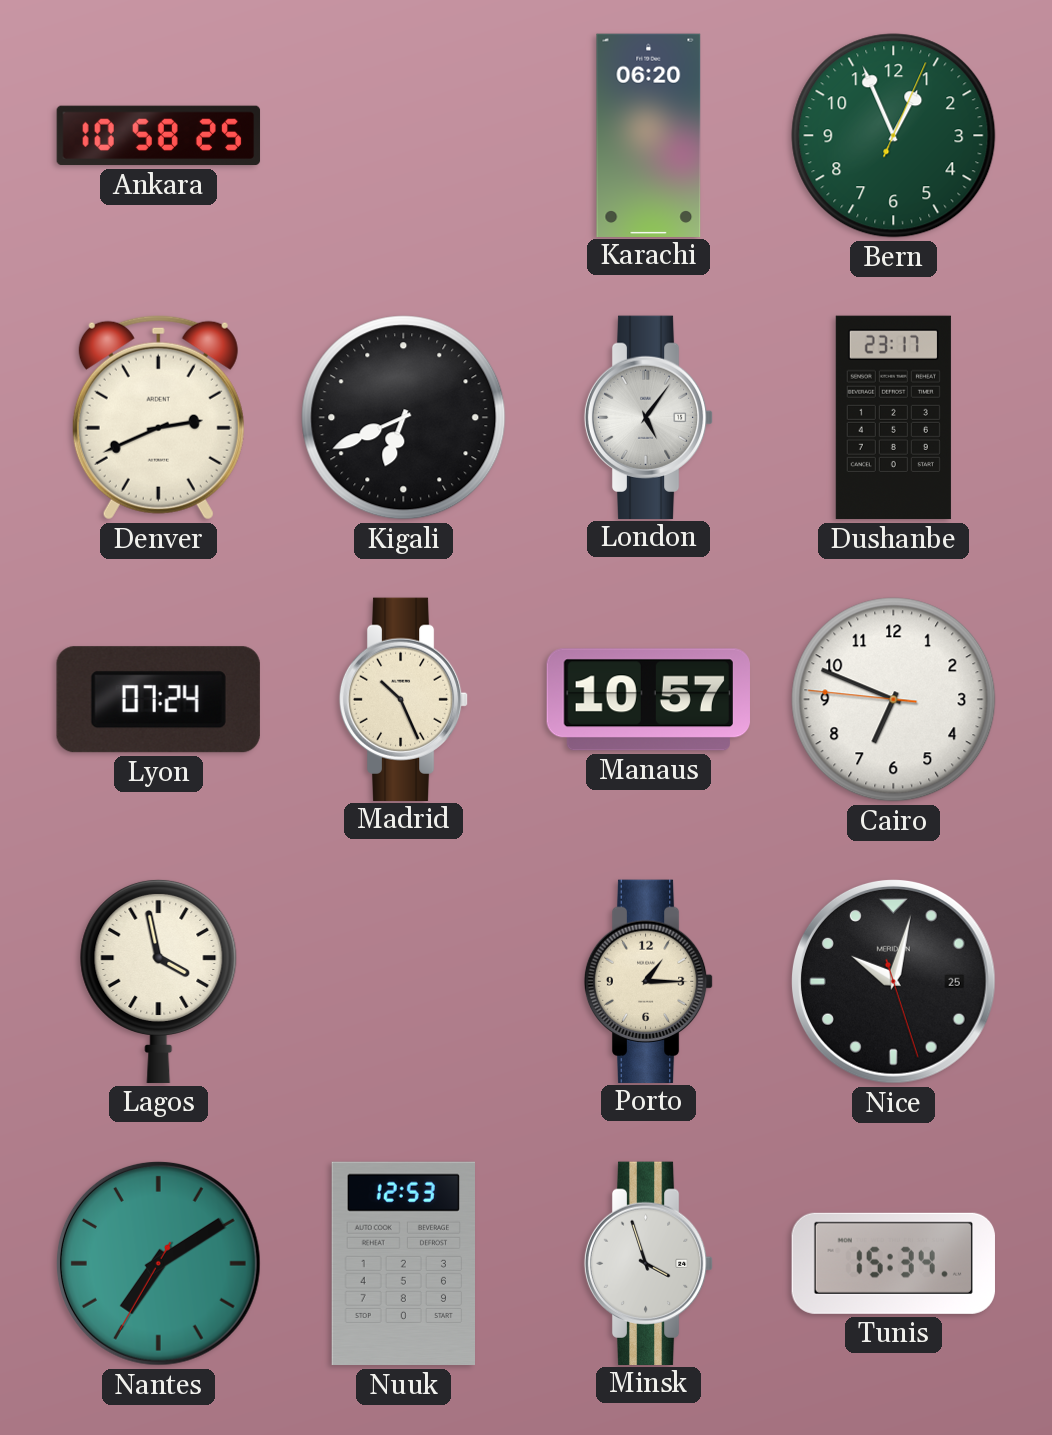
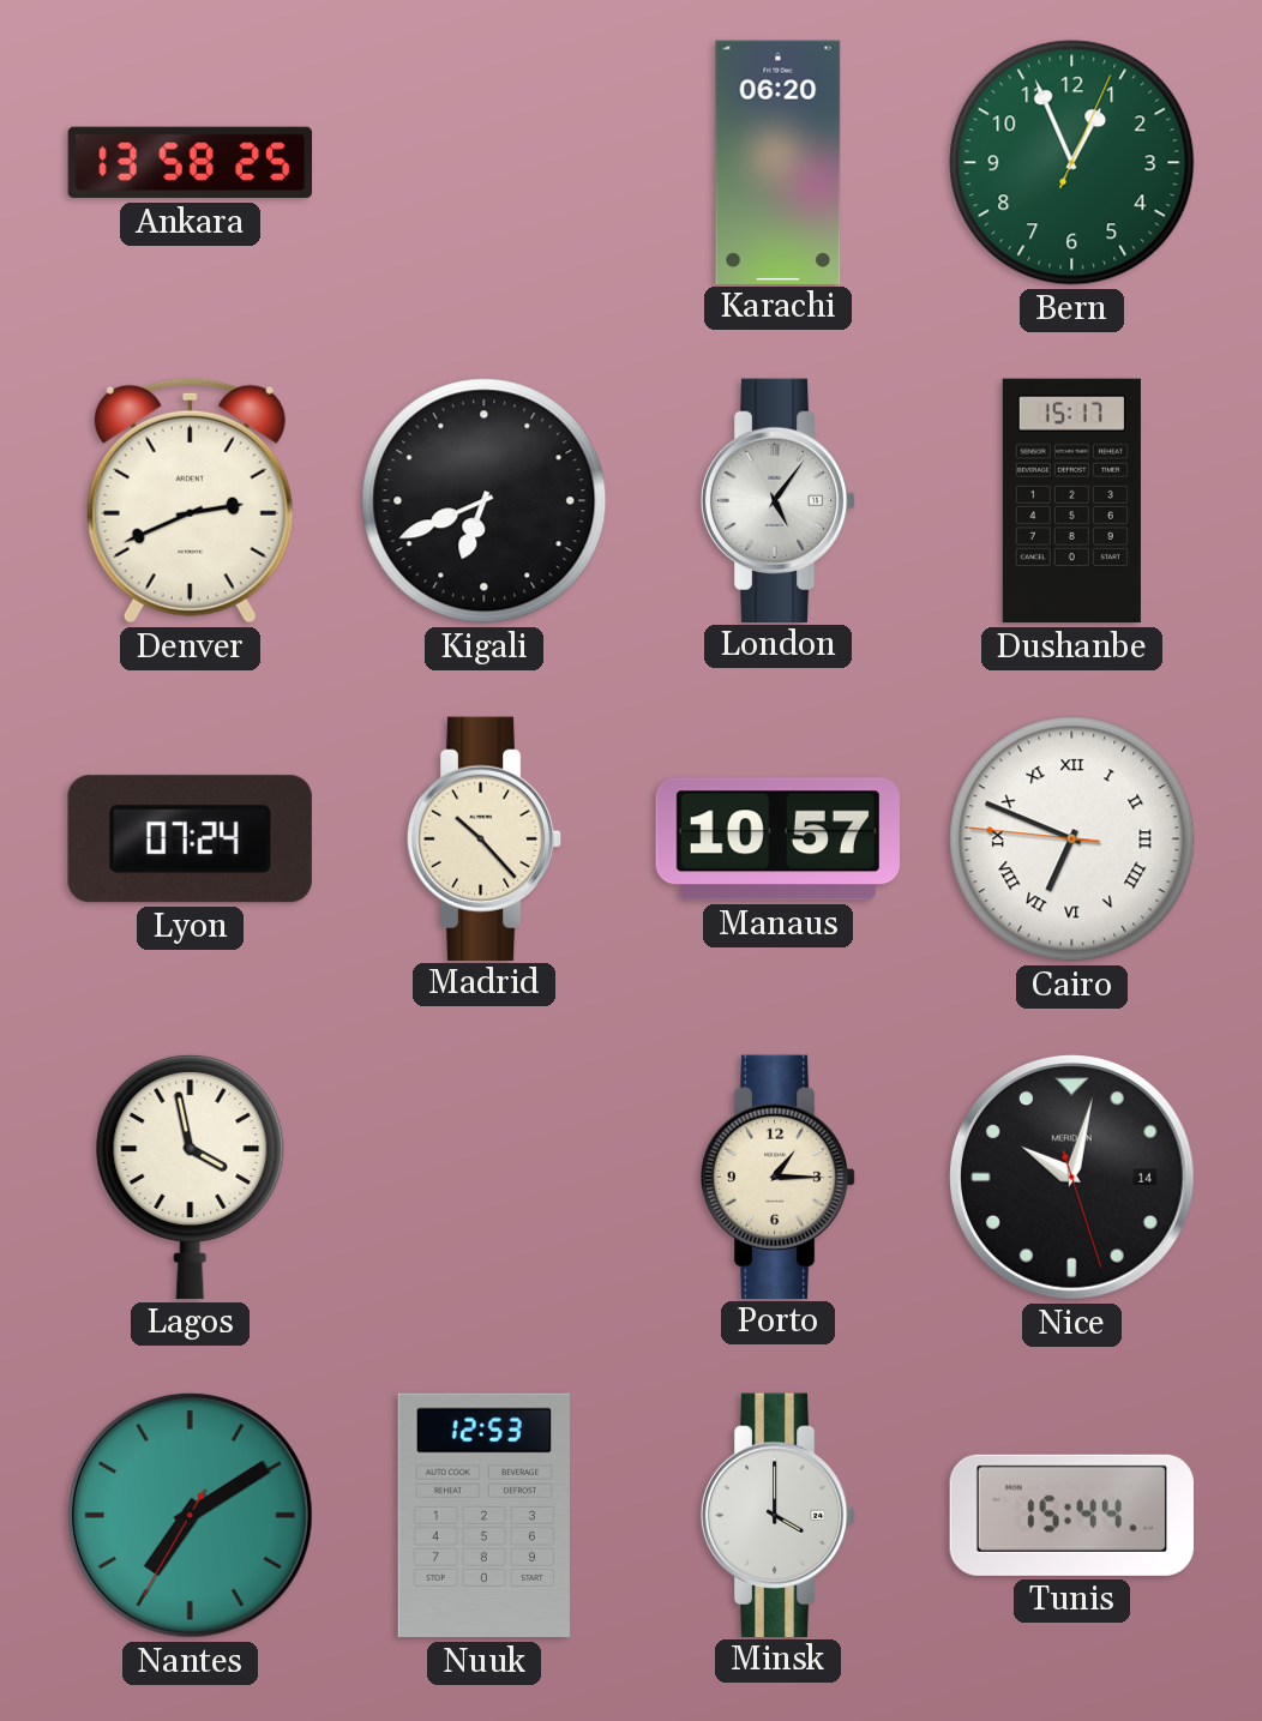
Ankara: 10:58 -> 13:58
Dushanbe: 23:17 -> 15:17
Madrid: 10:26 -> 10:23
Cairo numerals: Arabic -> Roman
Nice date: 25 -> 14
Minsk: 3:57 -> 4:00
Tunis: 15:34 -> 15:44
